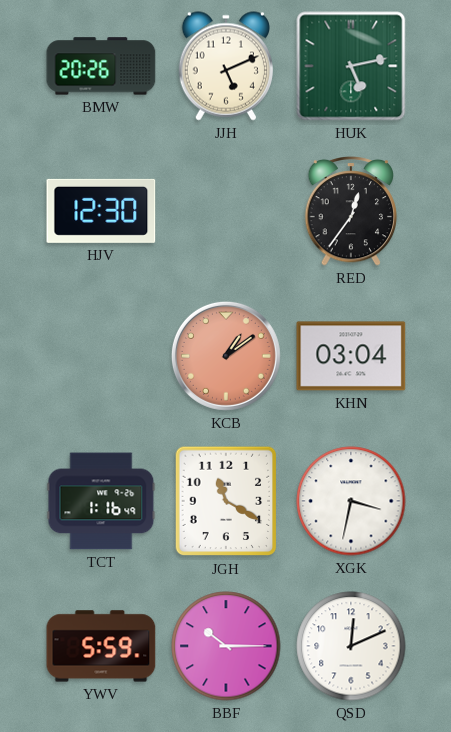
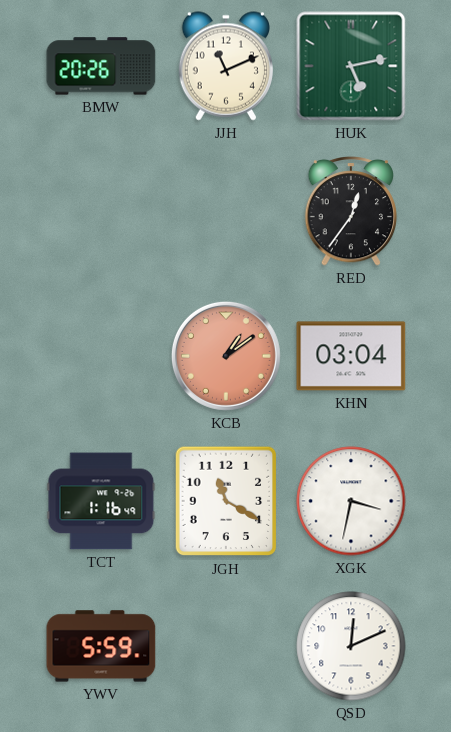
JJH: 5:11 -> 11:11
HJV: 12:30 -> none
BBF: 10:15 -> none
